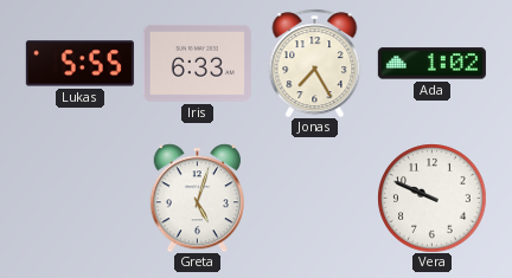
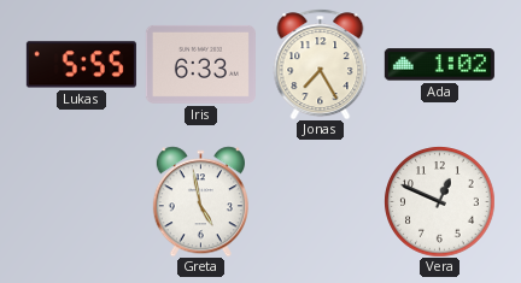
Greta: 5:03 -> 4:58
Vera: 9:49 -> 12:49
